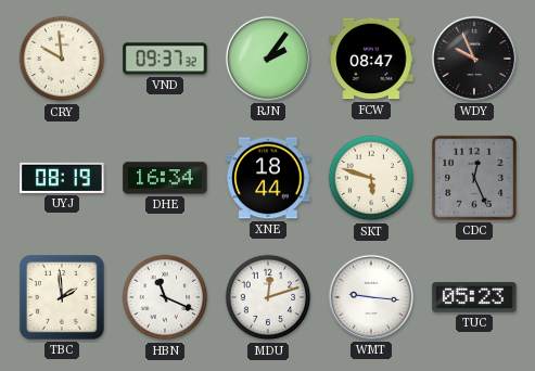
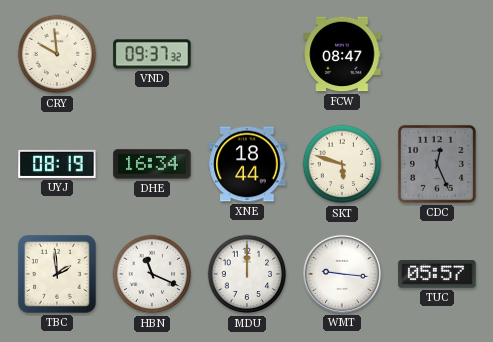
RJN: 2:06 -> none
WDY: 9:56 -> none
MDU: 12:12 -> 12:00
TUC: 05:23 -> 05:57
